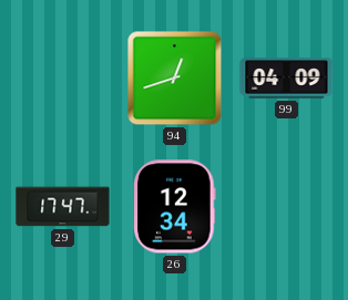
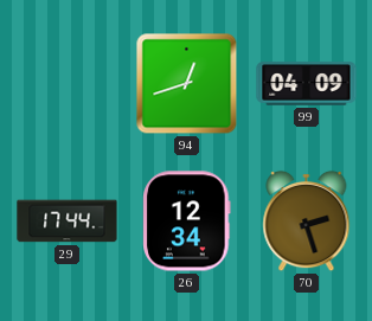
29: 17:47 -> 17:44
70: none -> 2:27
